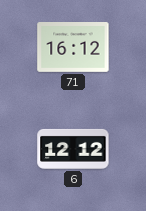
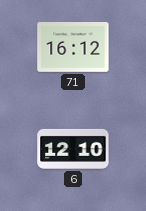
6: 12:12 -> 12:10
